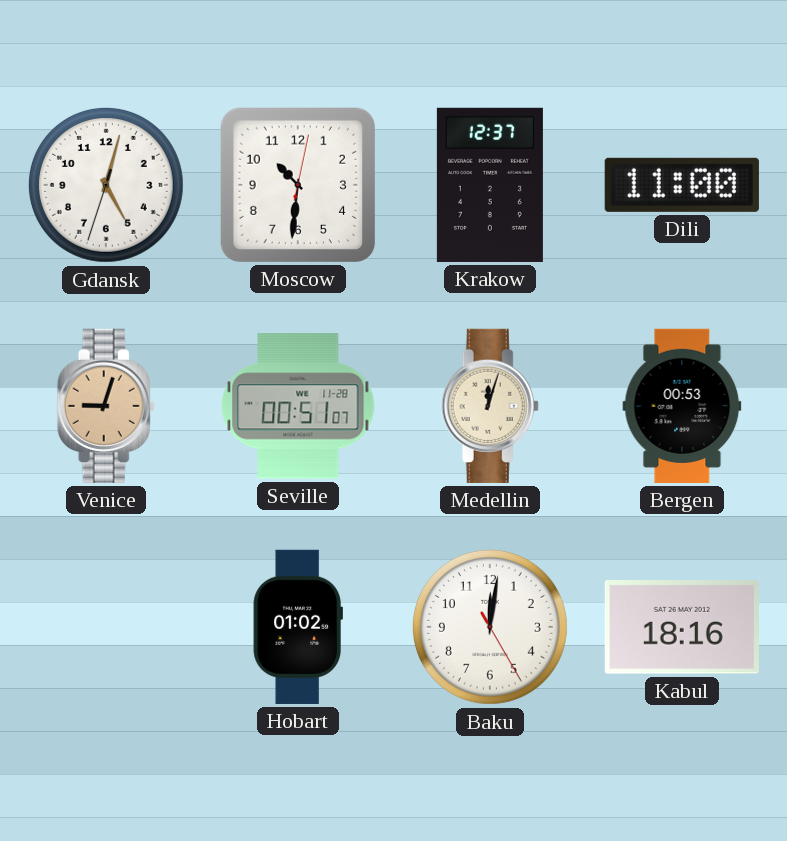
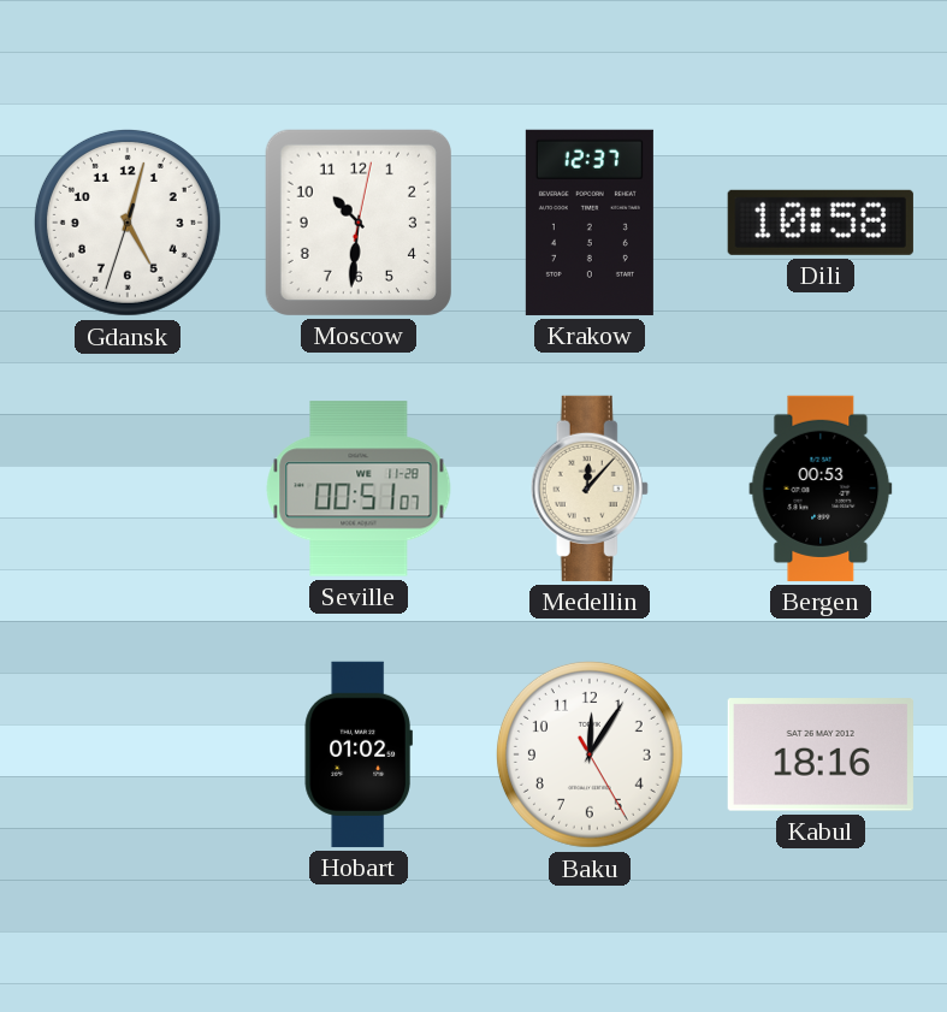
Dili: 11:00 -> 10:58
Venice: 9:03 -> none
Medellin: 12:03 -> 12:07
Baku: 12:01 -> 12:05
